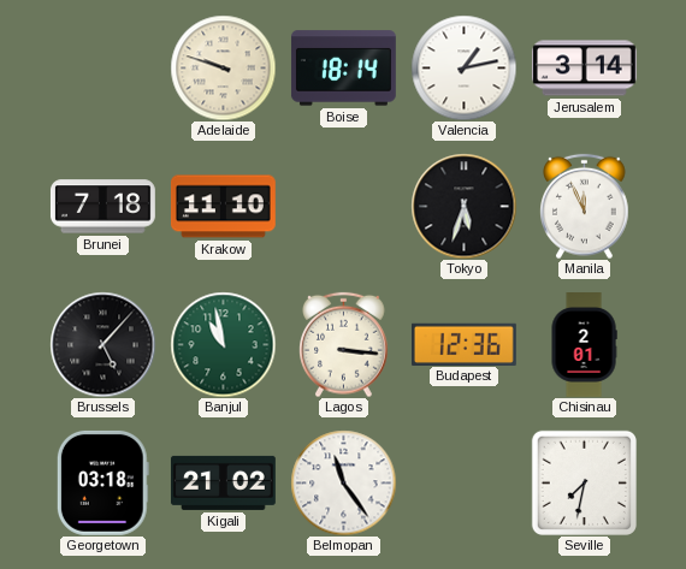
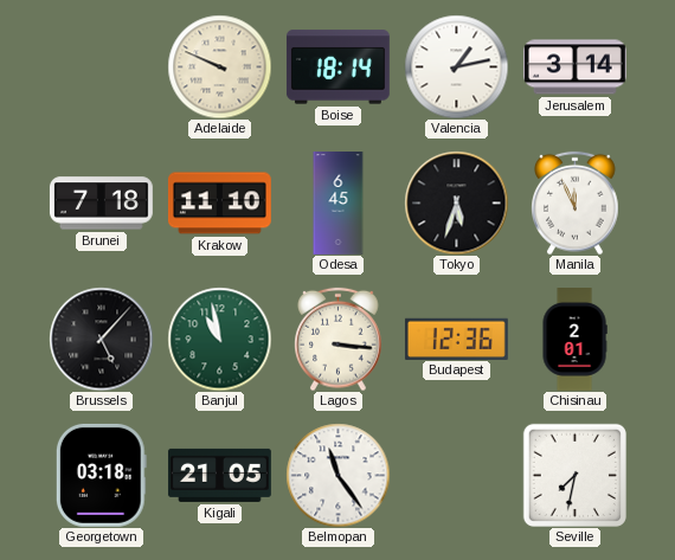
Adelaide: 9:48 -> 9:49
Odesa: none -> 6:45
Kigali: 21:02 -> 21:05
